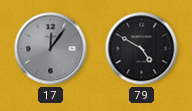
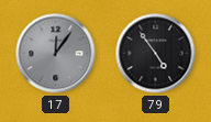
79: 4:50 -> 4:54
